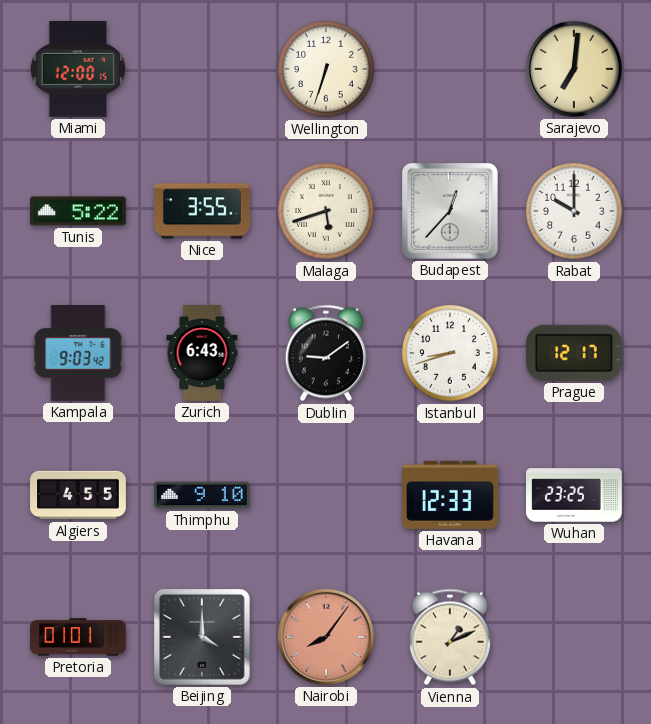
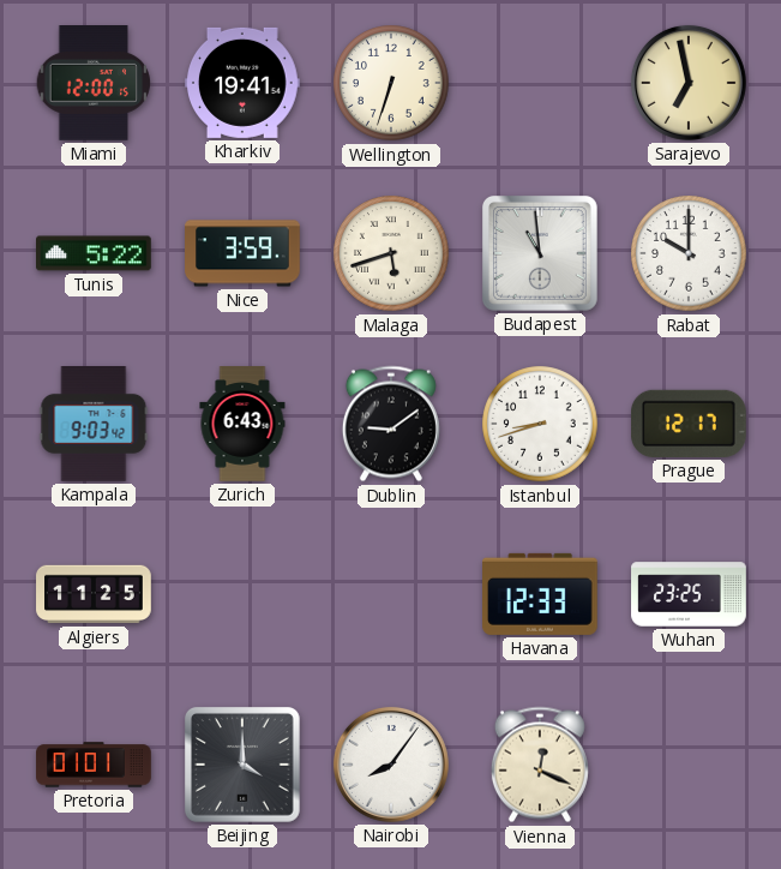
Kharkiv: none -> 19:41
Sarajevo: 7:01 -> 6:58
Nice: 3:55 -> 3:59
Budapest: 12:37 -> 10:59
Algiers: 4:55 -> 11:25
Thimphu: 9:10 -> none
Nairobi dial: salmon -> white
Vienna: 1:11 -> 12:19
